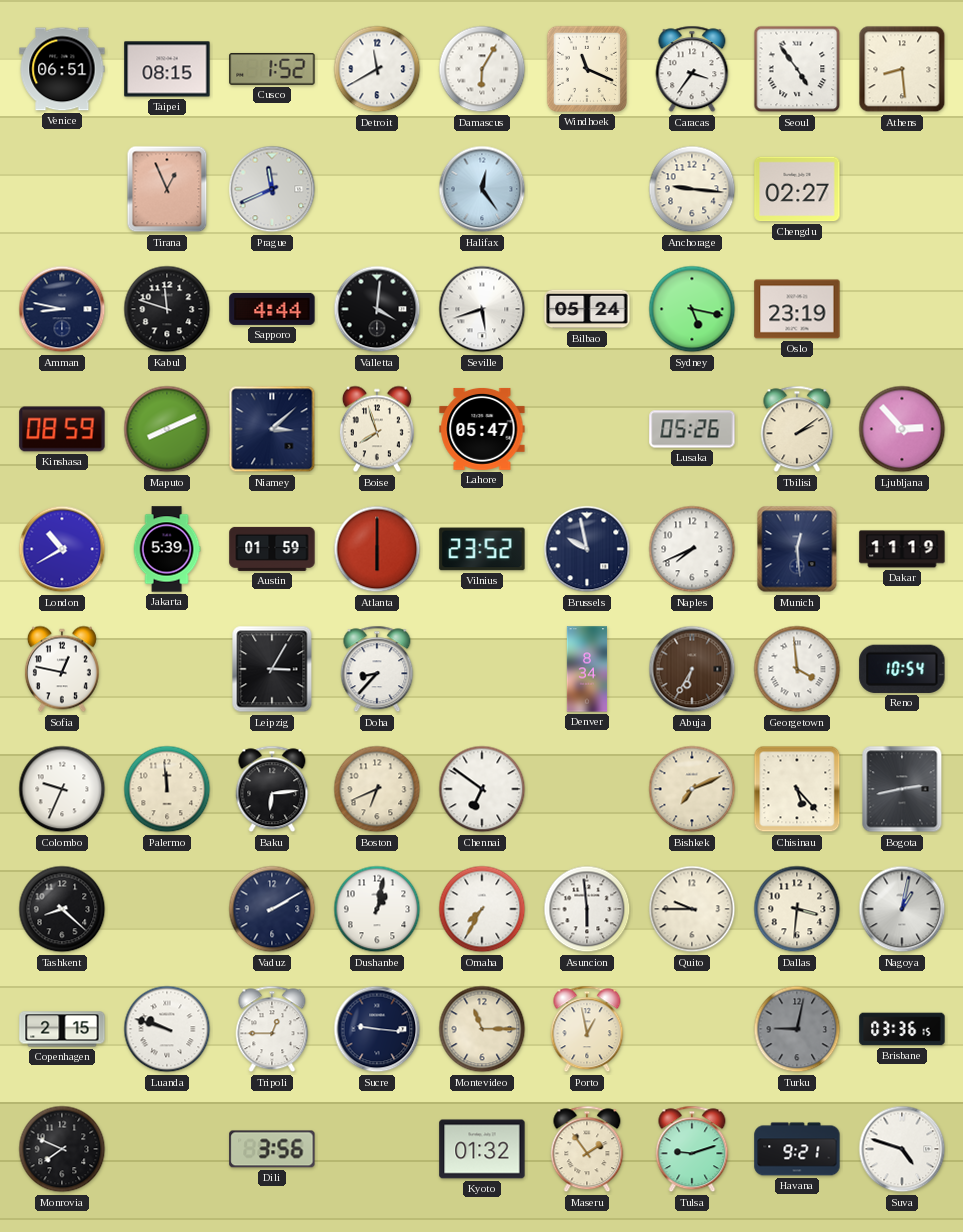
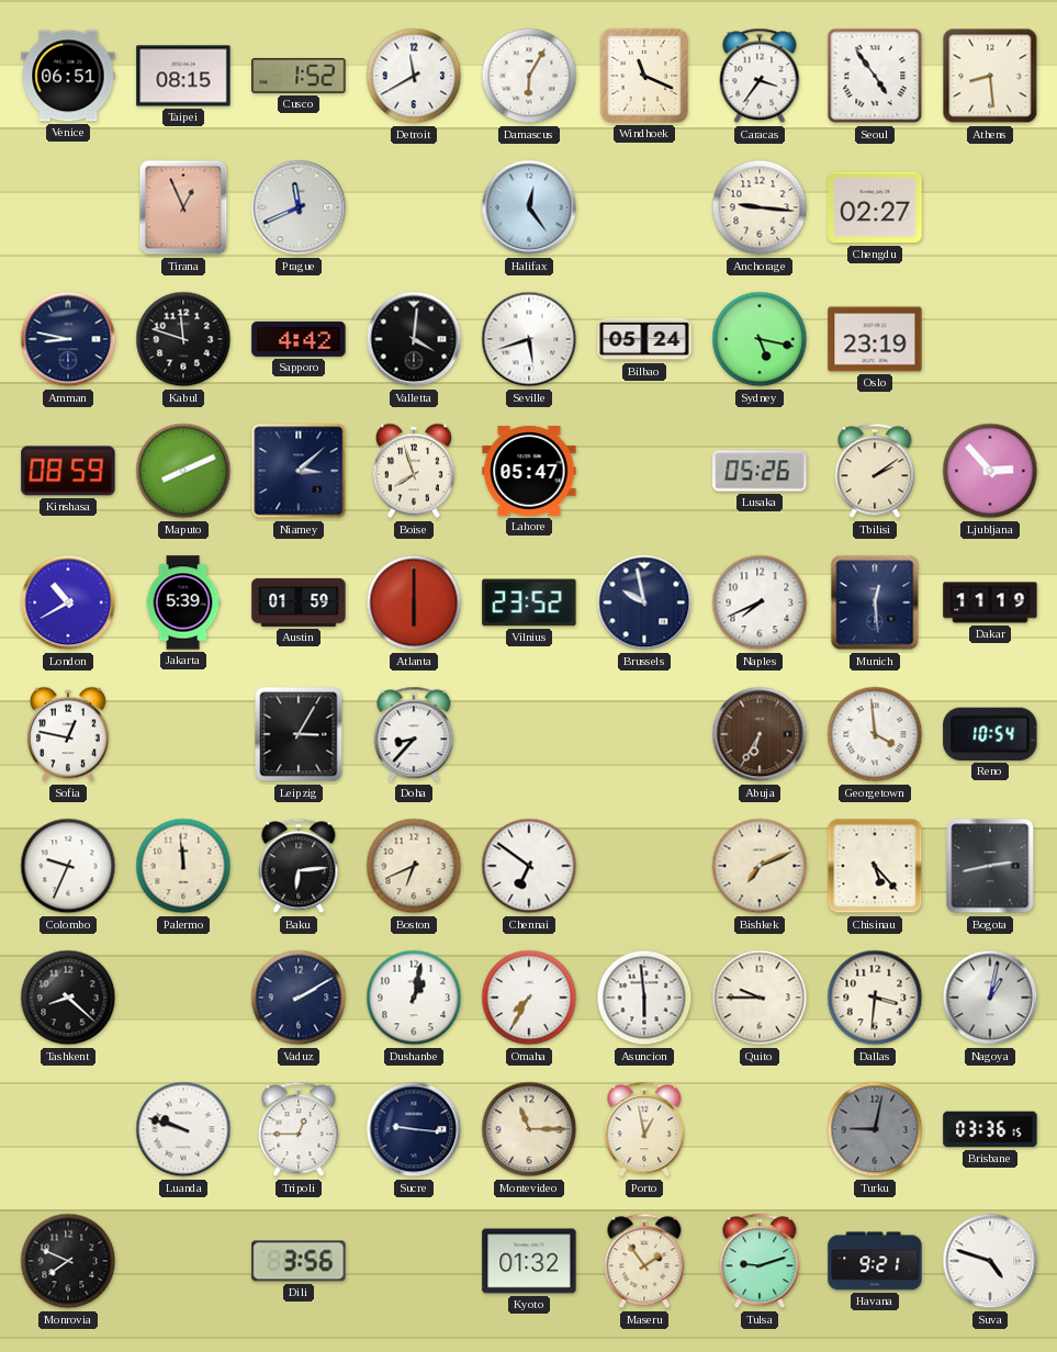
Sapporo: 4:44 -> 4:42
Denver: 8:34 -> none
Copenhagen: 2:15 -> none
